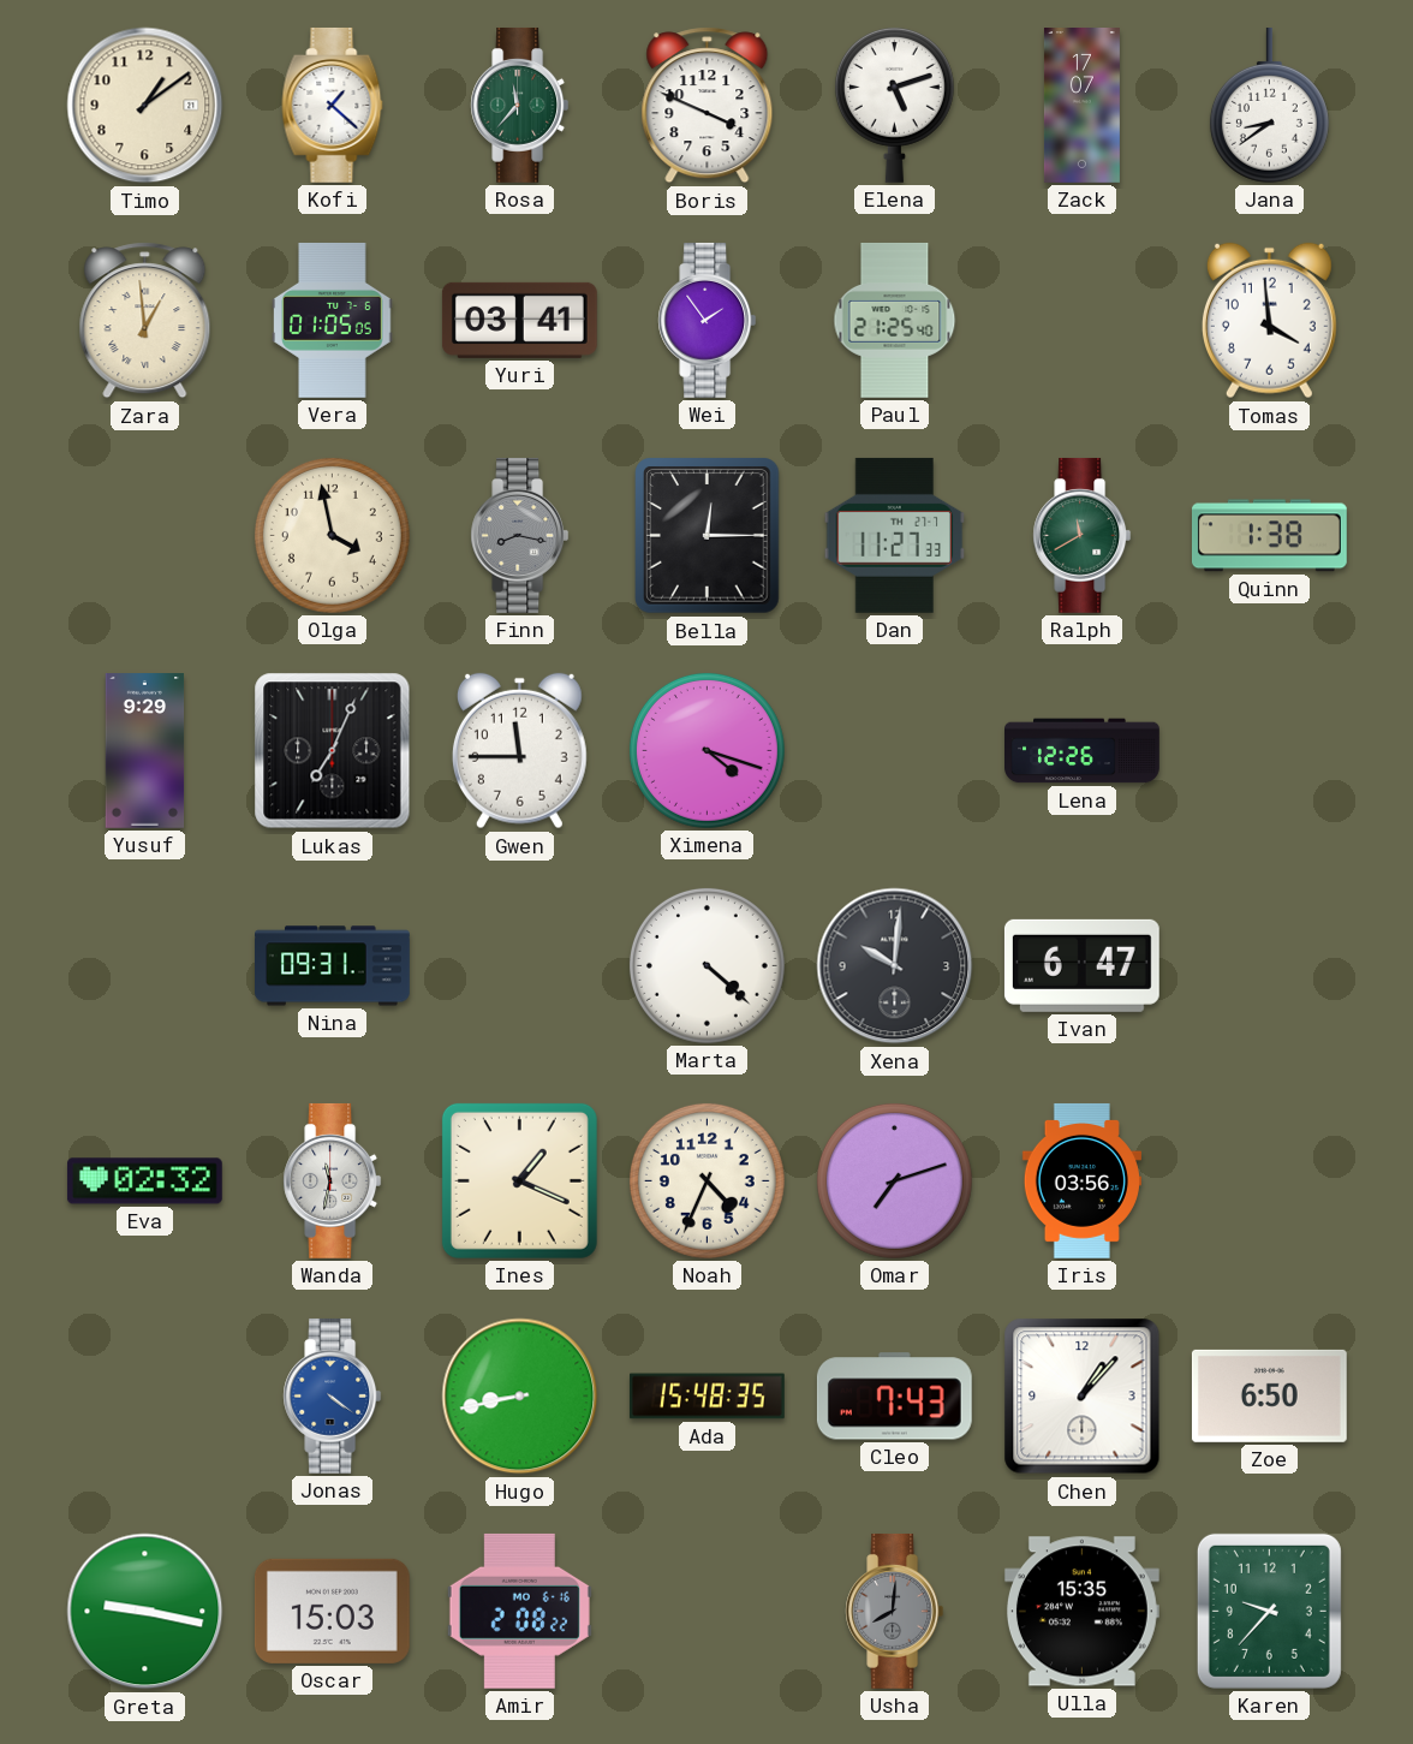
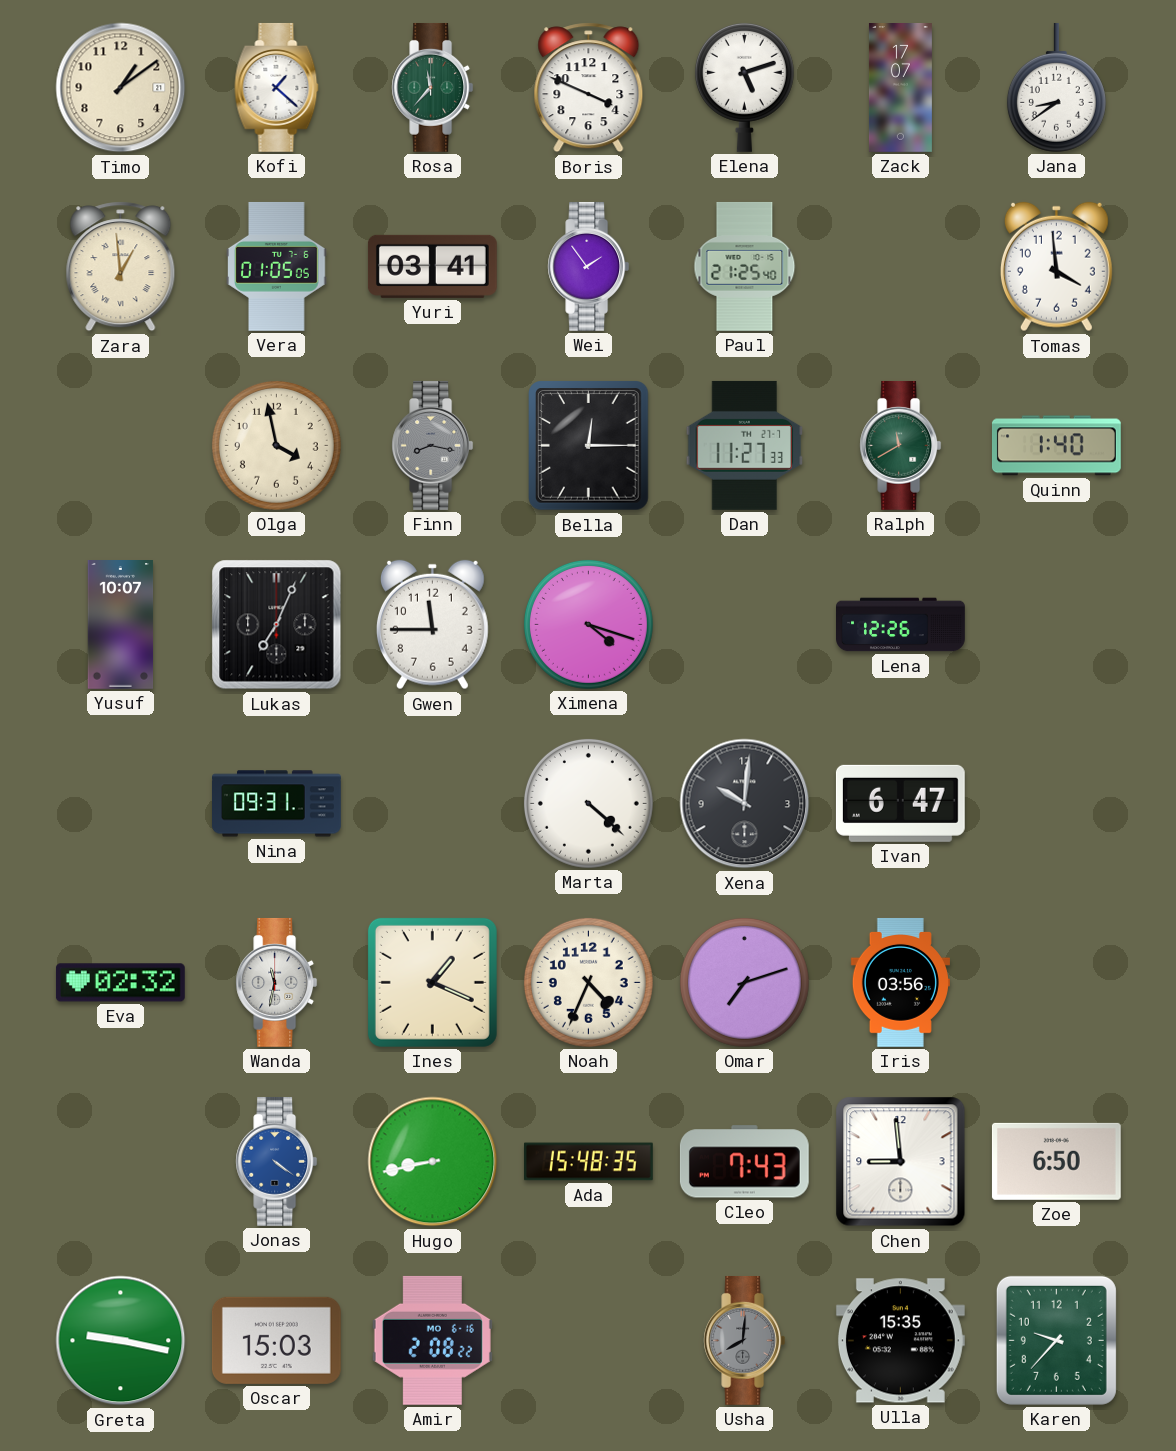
Quinn: 1:38 -> 1:40
Yusuf: 9:29 -> 10:07
Chen: 1:07 -> 8:59
